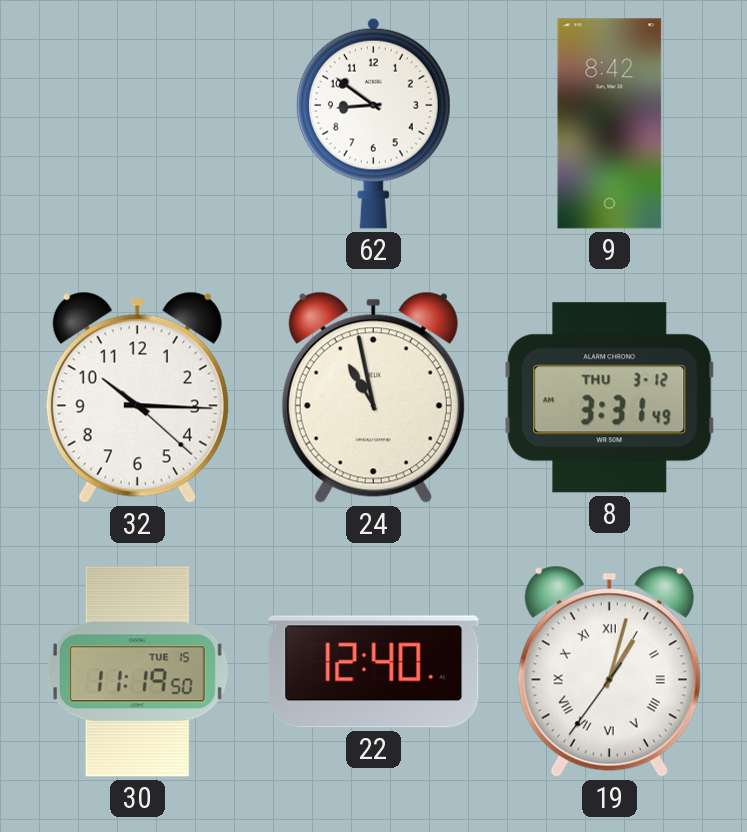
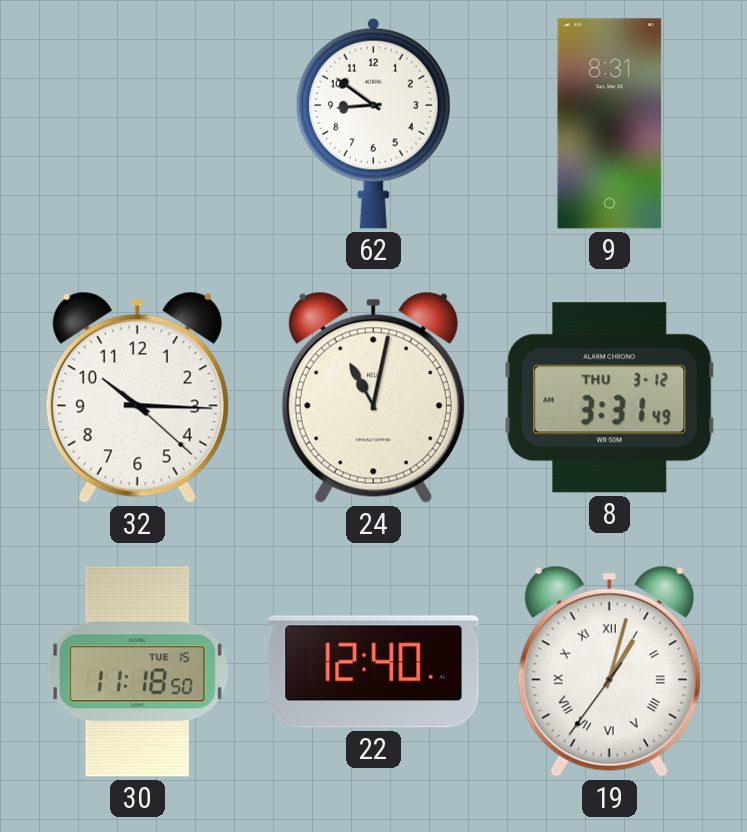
9: 8:42 -> 8:31
24: 10:58 -> 11:02
30: 11:19 -> 11:18
